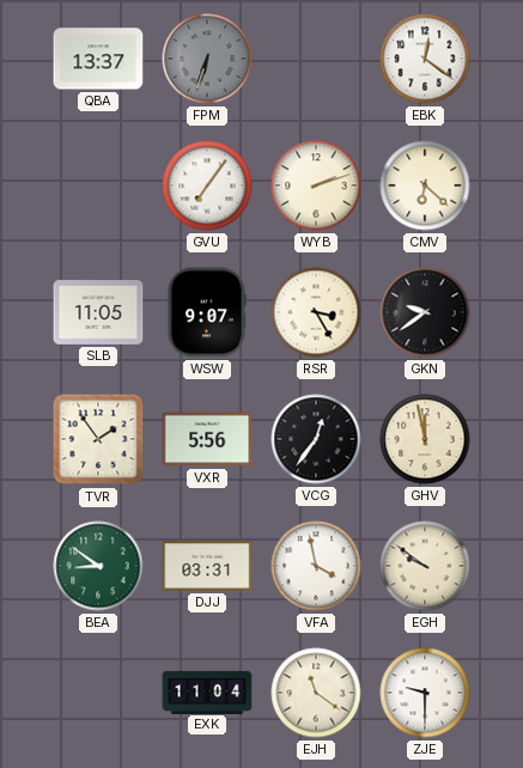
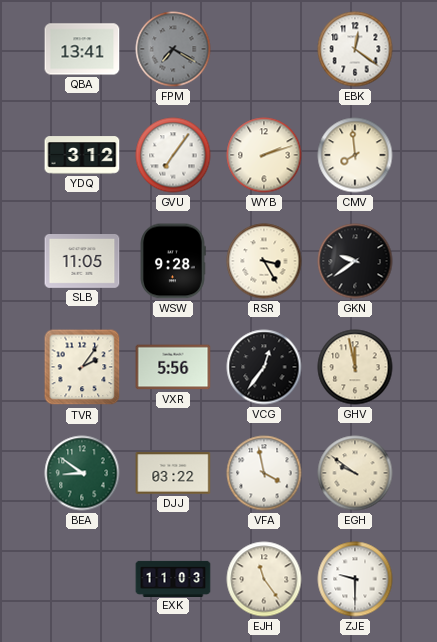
QBA: 13:37 -> 13:41
FPM: 6:33 -> 7:20
YDQ: none -> 3:12
CMV: 6:22 -> 7:59
WSW: 9:07 -> 9:28
TVR: 1:54 -> 2:06
DJJ: 03:31 -> 03:22
EXK: 11:04 -> 11:03
EJH: 11:21 -> 11:24
